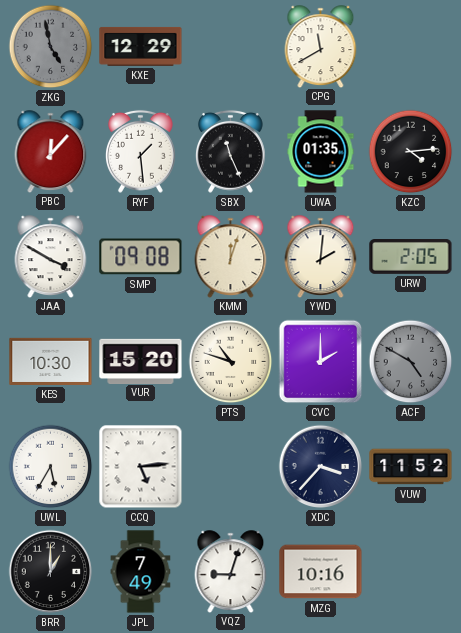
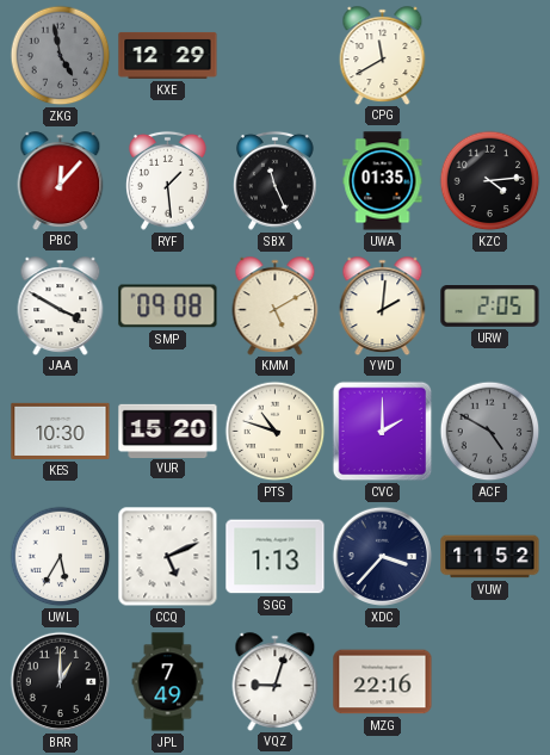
KMM: 12:03 -> 5:10
CCQ: 5:14 -> 5:11
SGG: none -> 1:13
MZG: 10:16 -> 22:16
